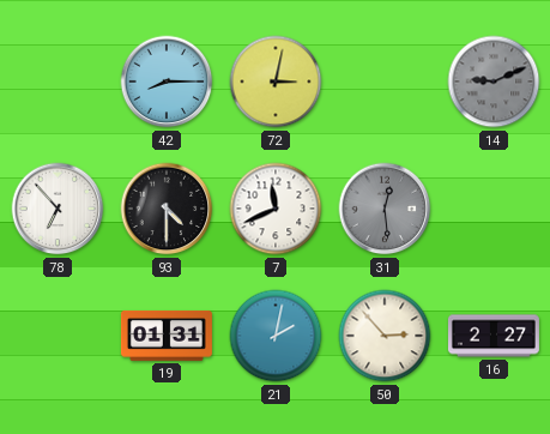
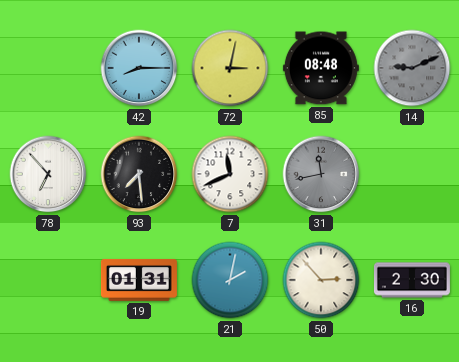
85: none -> 08:48
93: 4:30 -> 7:29
31: 12:29 -> 11:43
16: 2:27 -> 2:30
